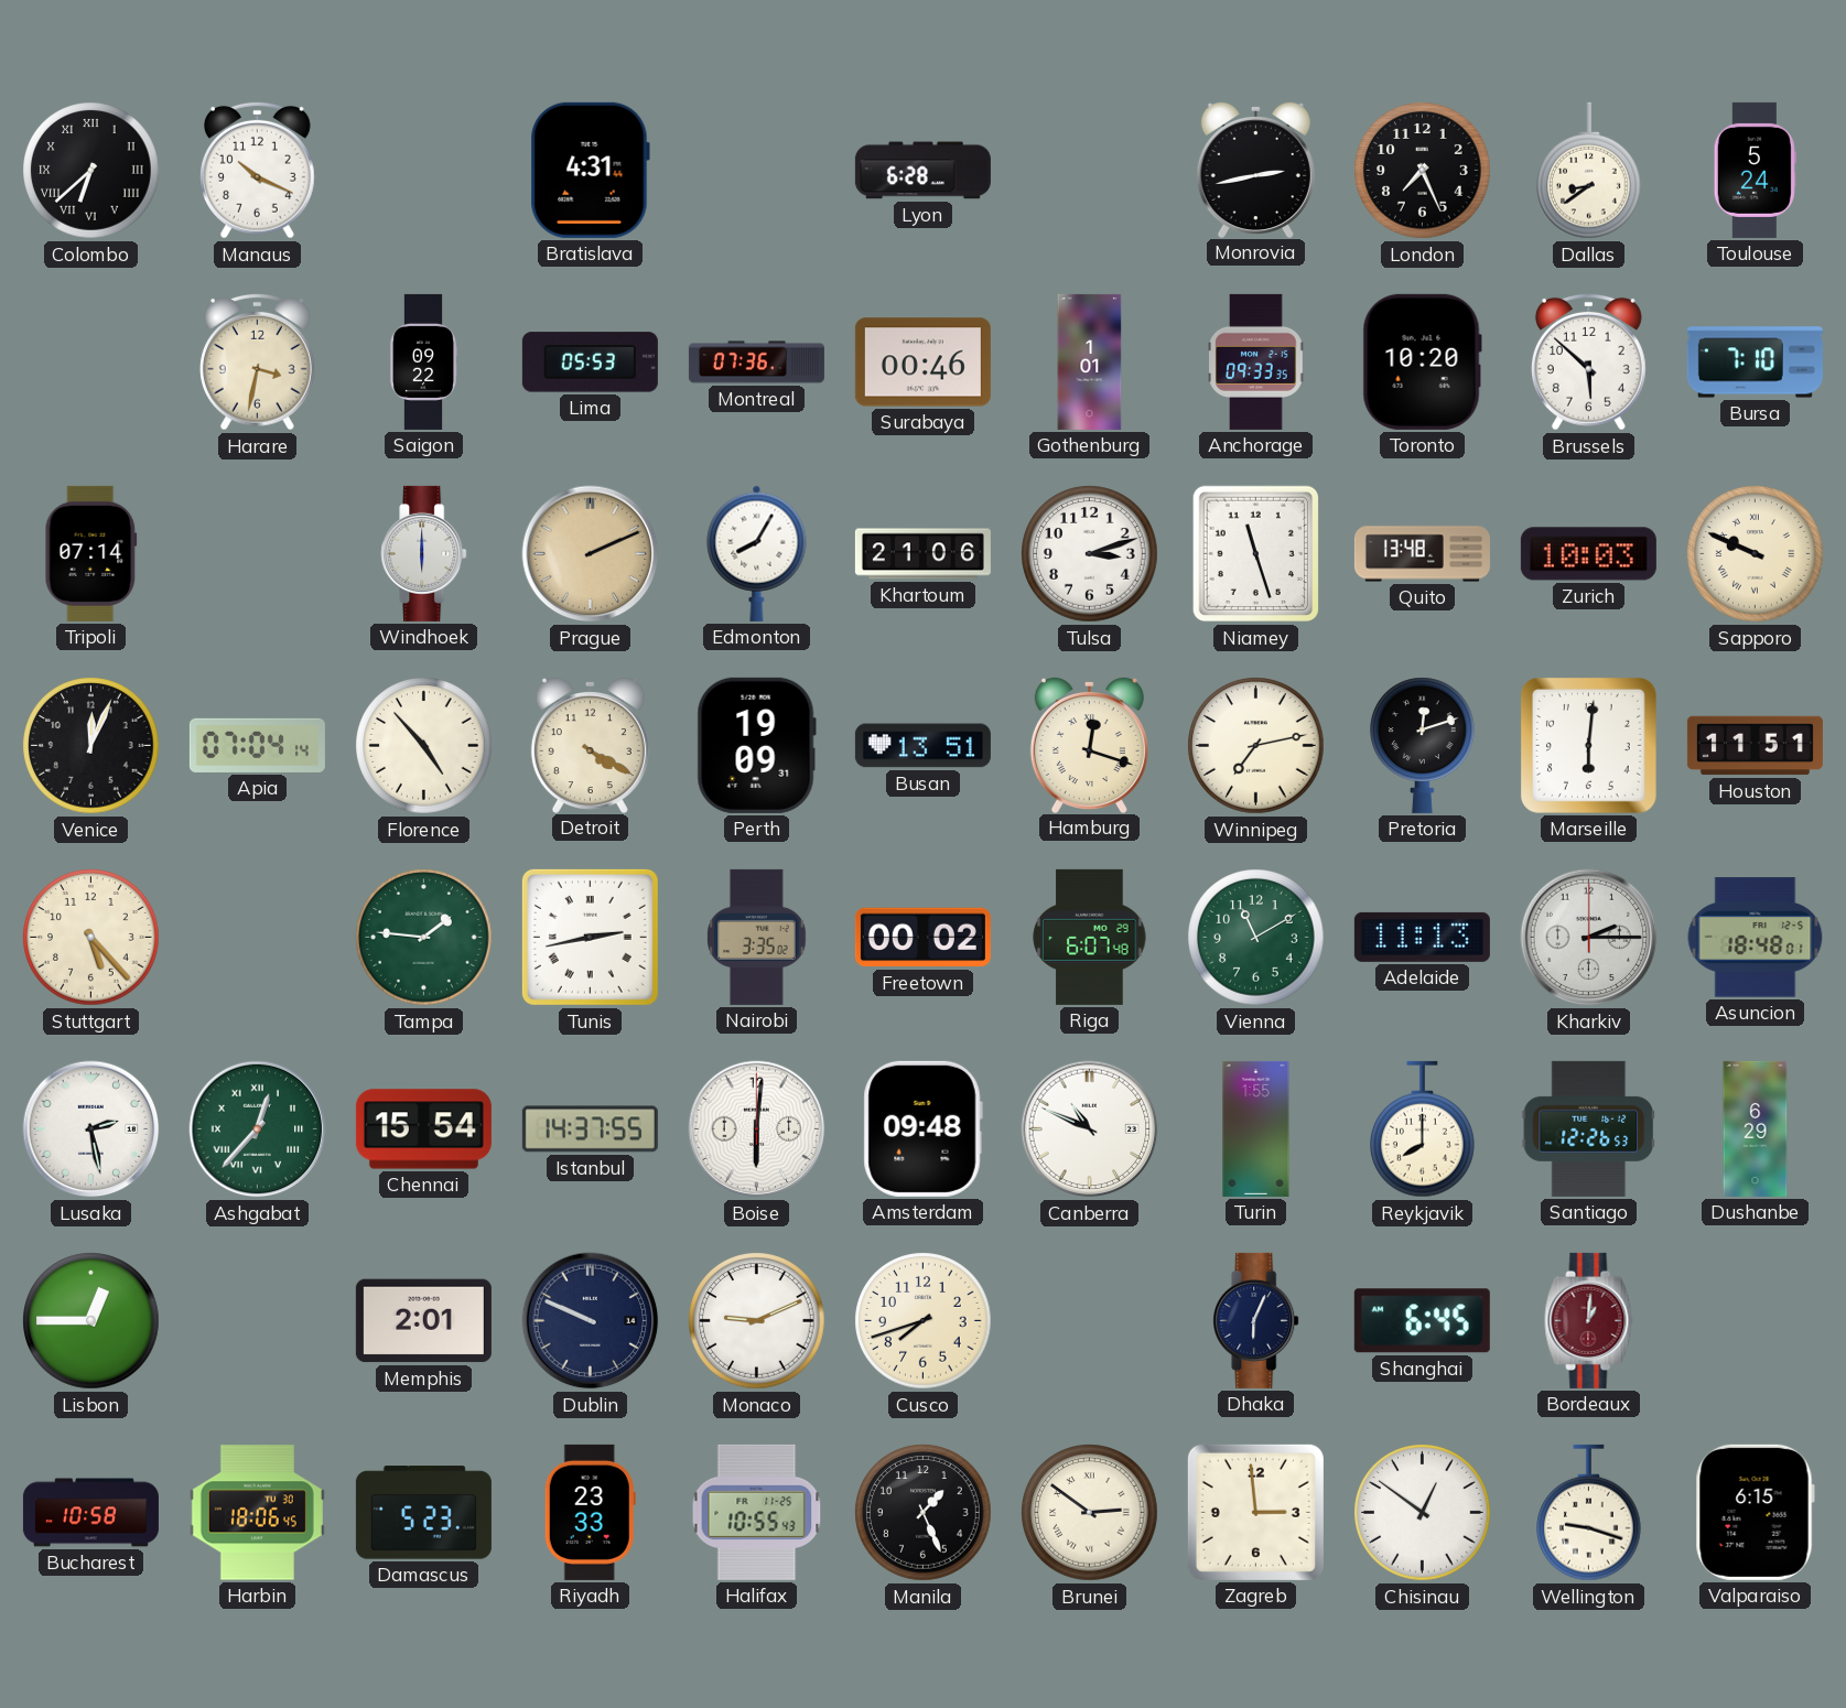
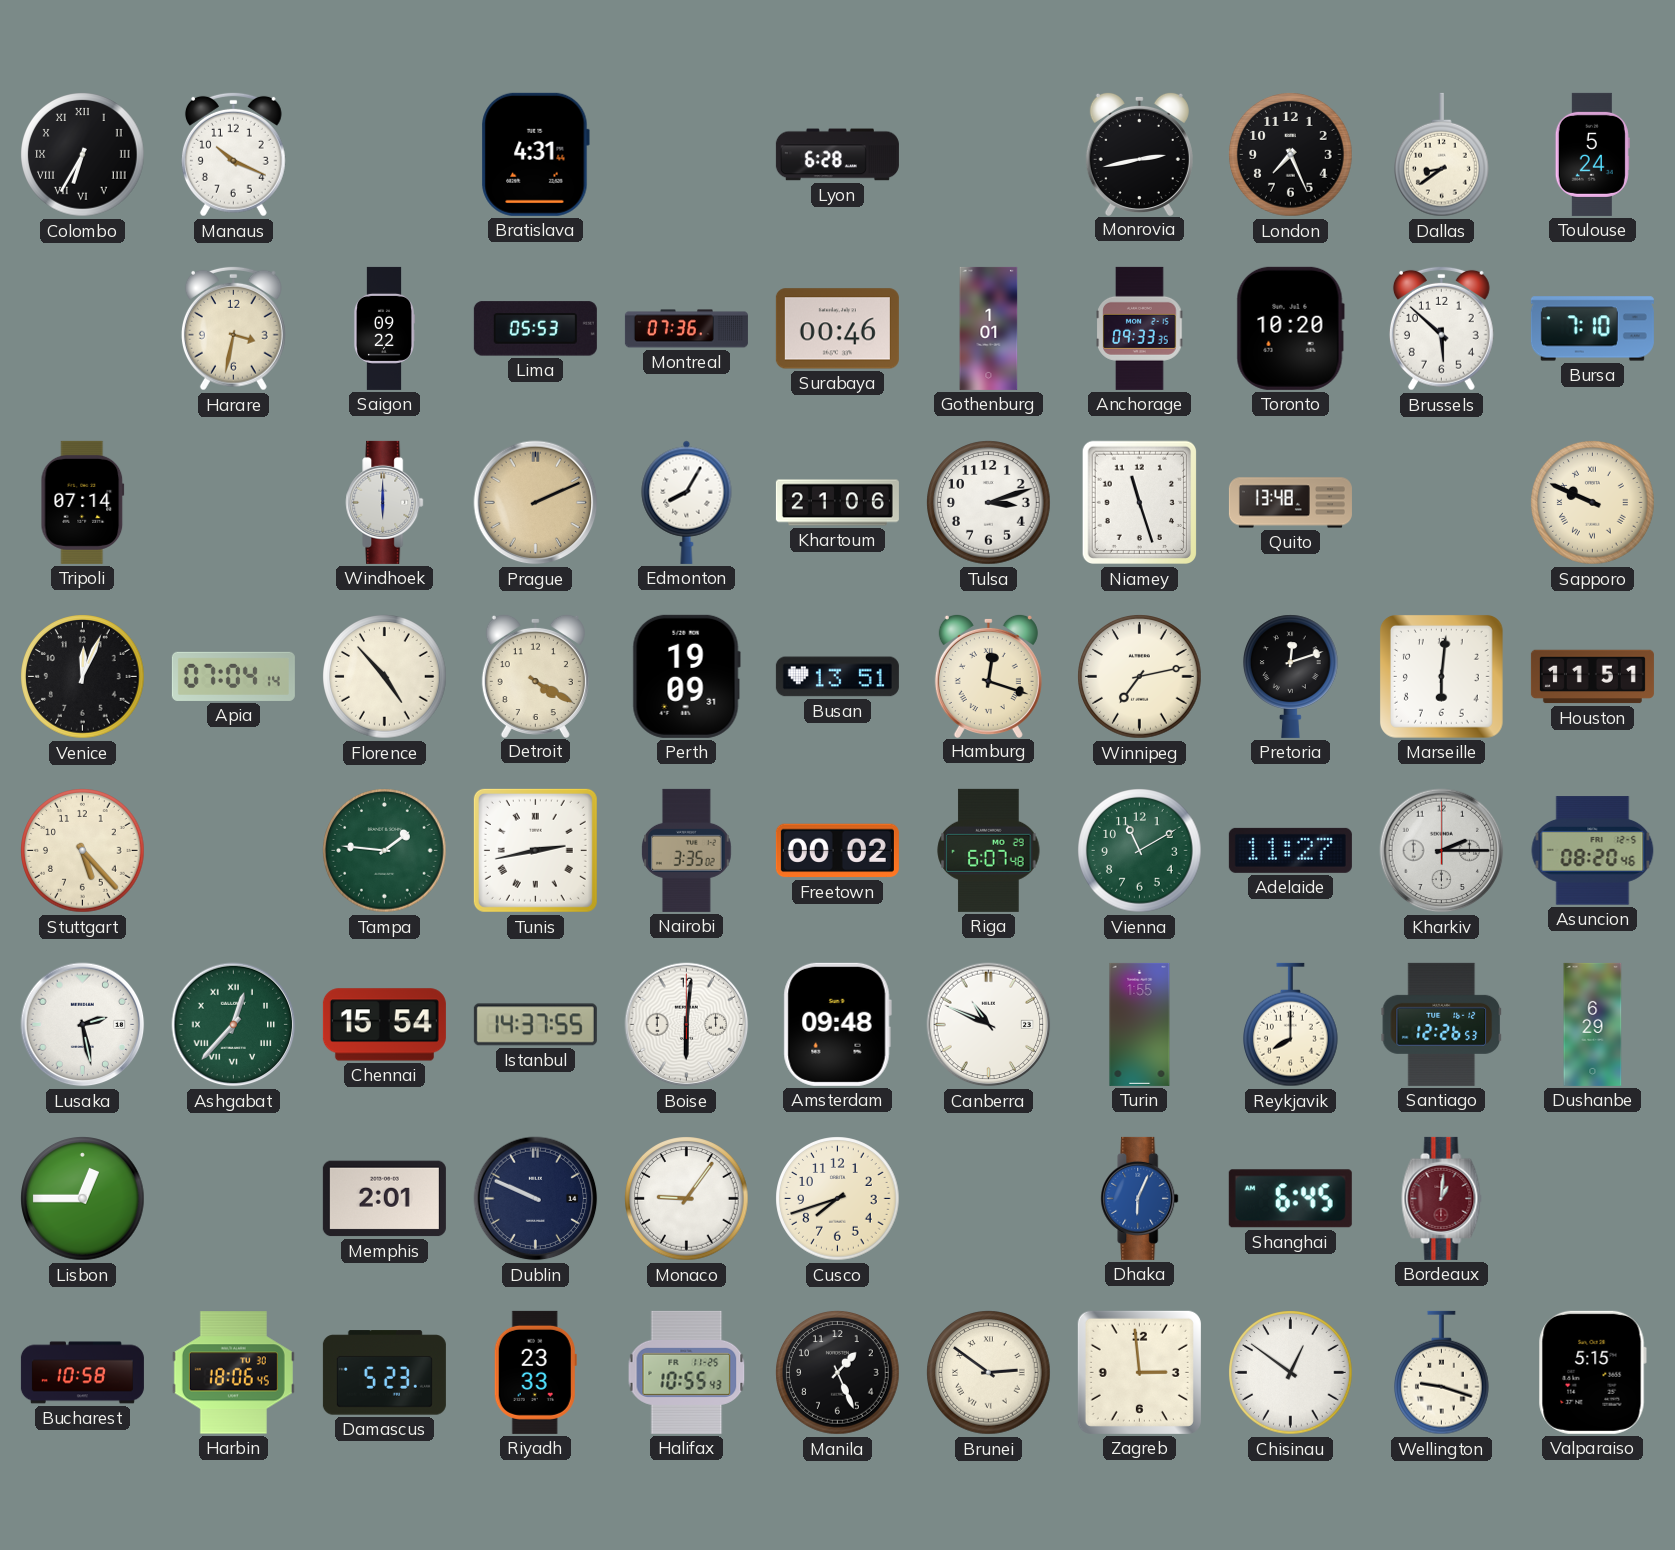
Colombo: 6:38 -> 6:35
Zurich: 10:03 -> none
Adelaide: 11:13 -> 11:27
Asuncion: 18:48 -> 08:20
Monaco: 9:11 -> 9:06
Dhaka dial: navy -> blue
Valparaiso: 6:15 -> 5:15
